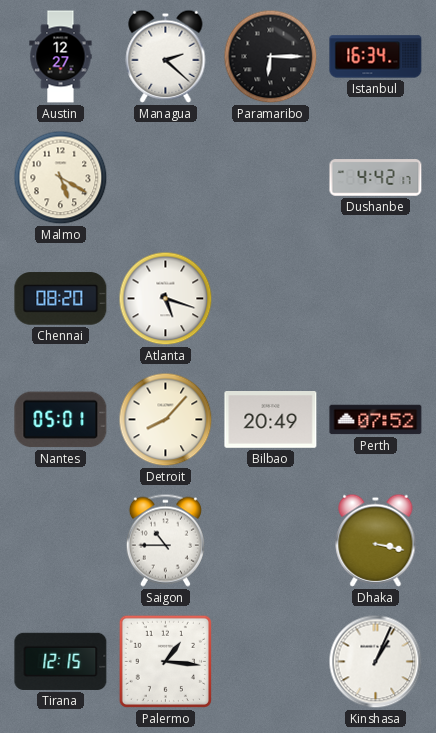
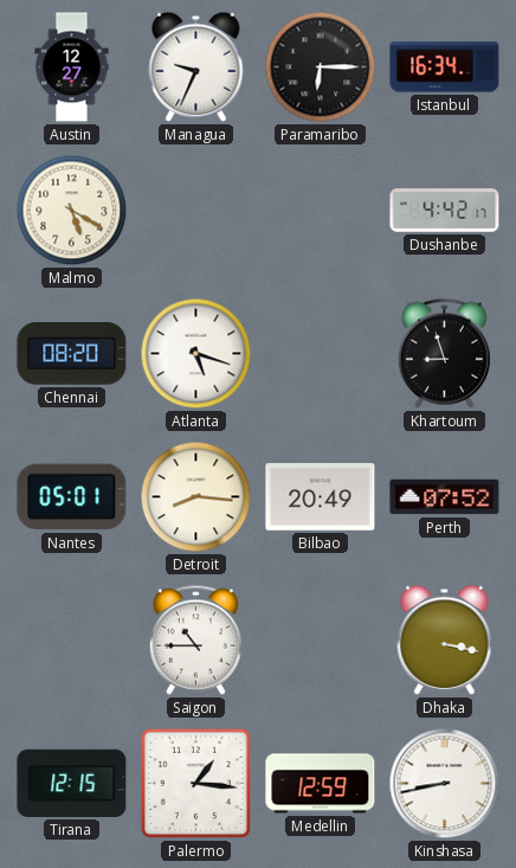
Managua: 2:22 -> 9:34
Khartoum: none -> 8:57
Detroit: 8:07 -> 8:16
Medellin: none -> 12:59
Kinshasa: 1:04 -> 8:43
